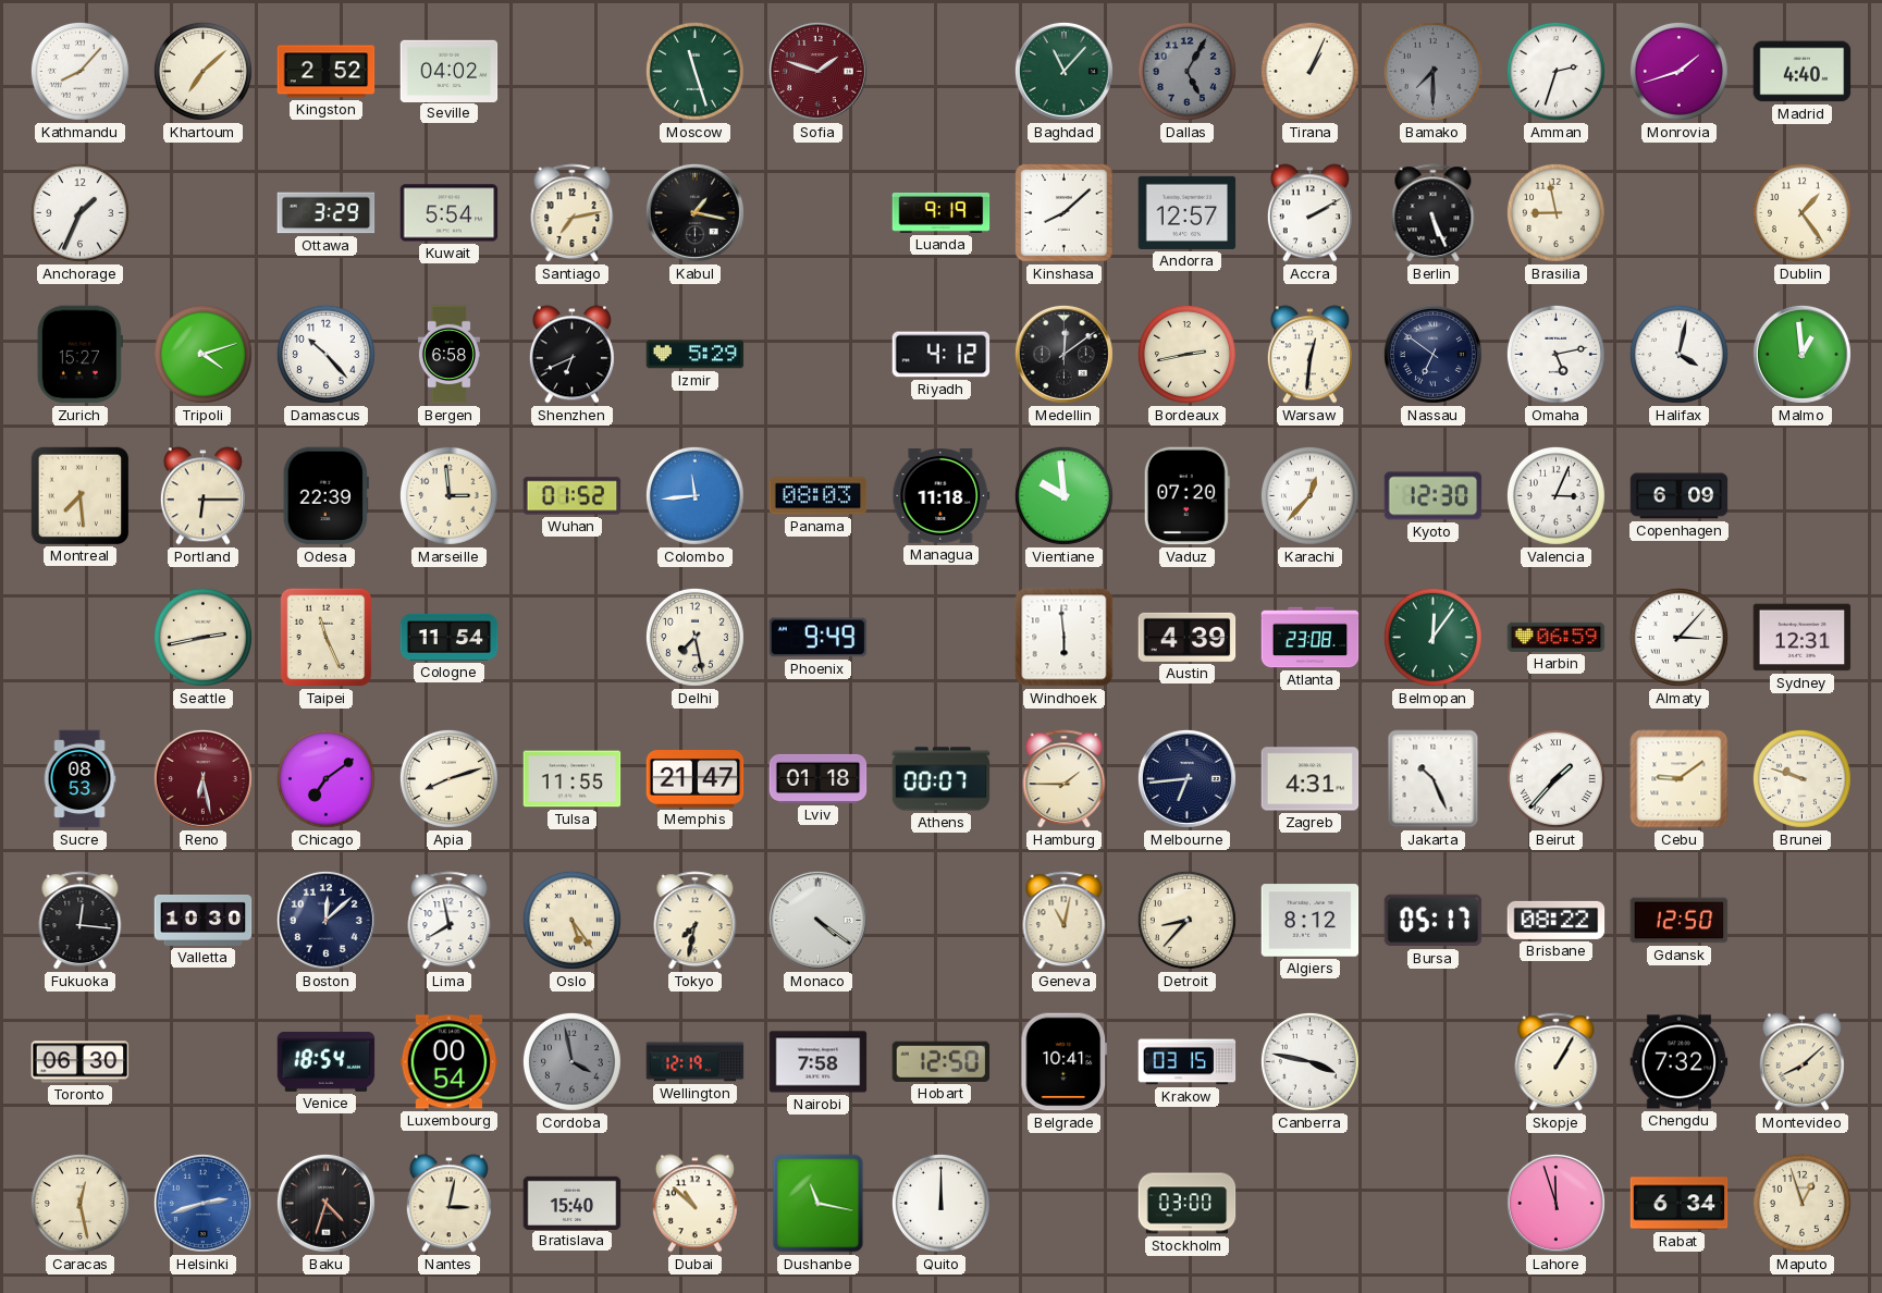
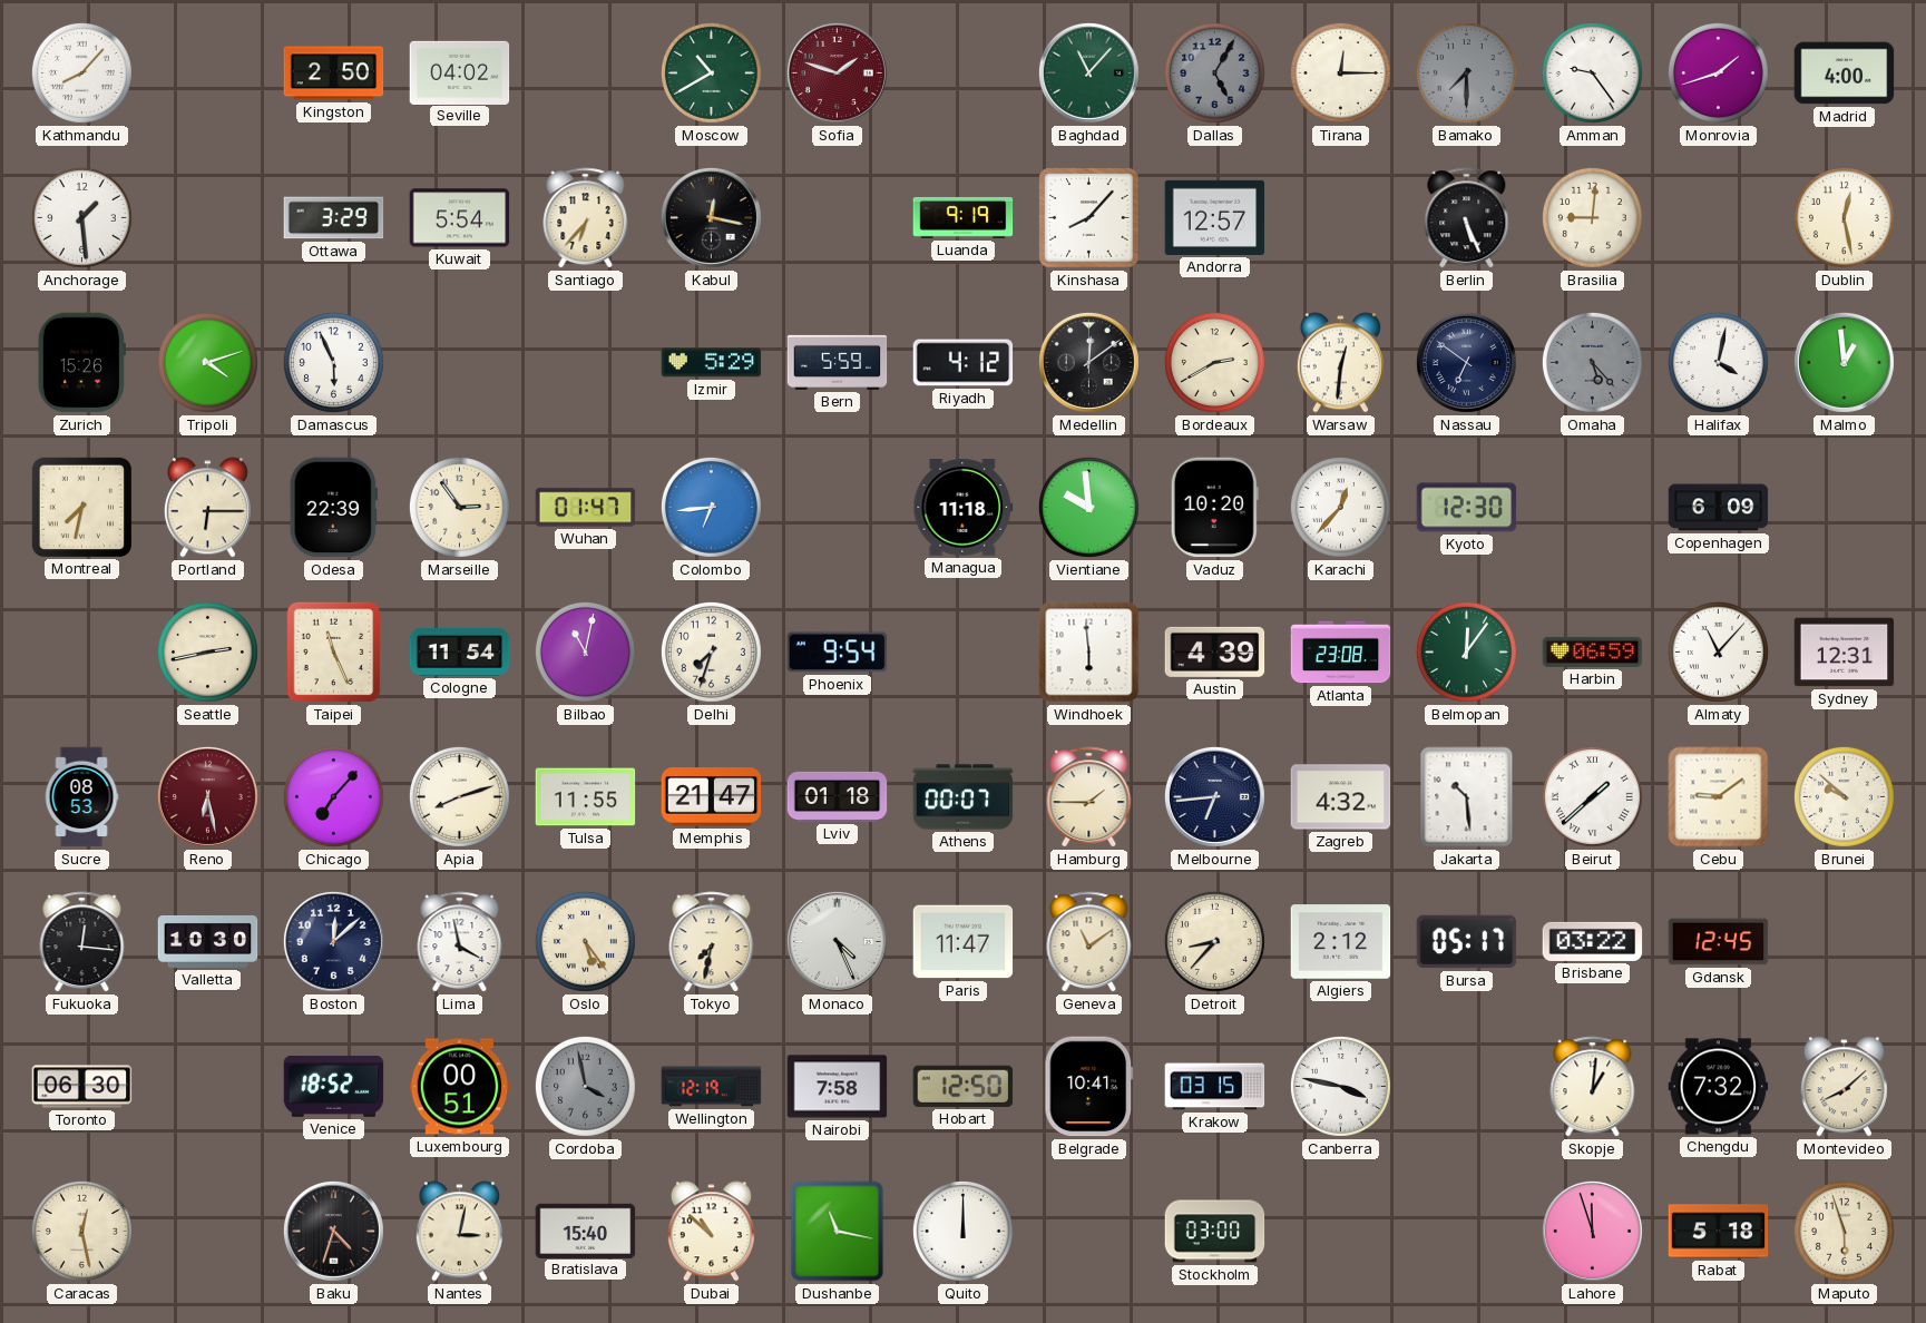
Khartoum: 7:08 -> none
Kingston: 2:52 -> 2:50
Moscow: 11:27 -> 10:40
Tirana: 1:04 -> 12:15
Amman: 2:33 -> 9:24
Madrid: 4:40 -> 4:00
Anchorage: 1:34 -> 1:29
Santiago: 7:13 -> 6:37
Kabul: 1:17 -> 12:17
Kinshasa: 8:08 -> 8:07
Accra: 2:10 -> none
Brasilia: 8:58 -> 9:01
Dublin: 1:24 -> 12:28
Zurich: 15:27 -> 15:26
Damascus: 10:23 -> 5:56
Bergen: 6:58 -> none
Shenzhen: 6:41 -> none
Bern: none -> 5:59
Bordeaux: 2:43 -> 2:40
Omaha: 5:13 -> 5:23
Omaha dial: white -> grey
Montreal: 7:29 -> 7:32
Marseille: 2:59 -> 2:54
Wuhan: 01:52 -> 01:47
Colombo: 11:44 -> 6:44
Panama: 08:03 -> none
Vaduz: 07:20 -> 10:20
Valencia: 3:04 -> none
Bilbao: none -> 11:02
Delhi: 7:28 -> 7:33
Phoenix: 9:49 -> 9:54
Almaty: 3:07 -> 11:07
Chicago: 7:09 -> 7:07
Zagreb: 4:31 -> 4:32
Jakarta: 10:26 -> 10:29
Beirut: 1:37 -> 1:38
Brunei: 9:48 -> 9:52
Lima: 7:58 -> 3:58
Monaco: 4:21 -> 4:26
Paris: none -> 11:47
Geneva: 11:02 -> 11:09
Algiers: 8:12 -> 2:12
Brisbane: 08:22 -> 03:22
Gdansk: 12:50 -> 12:45
Venice: 18:54 -> 18:52
Luxembourg: 00:54 -> 00:51
Skopje: 1:05 -> 1:01
Helsinki: 2:42 -> none
Rabat: 6:34 -> 5:18
Maputo: 12:57 -> 5:57
